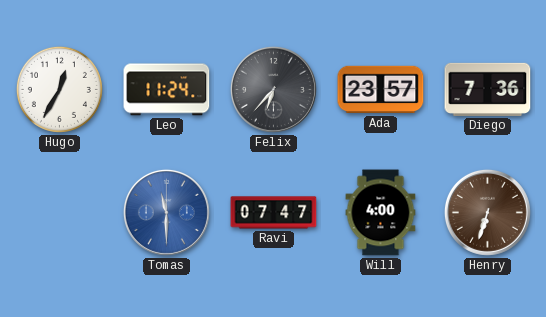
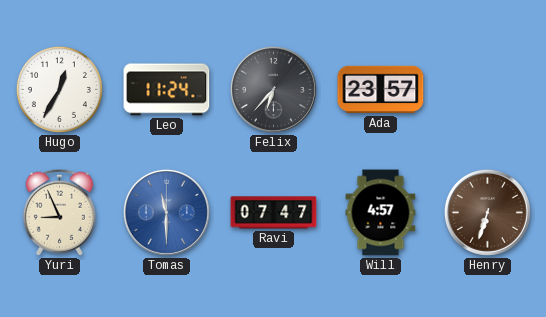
Diego: 7:36 -> none
Yuri: none -> 8:56
Will: 4:00 -> 4:57
